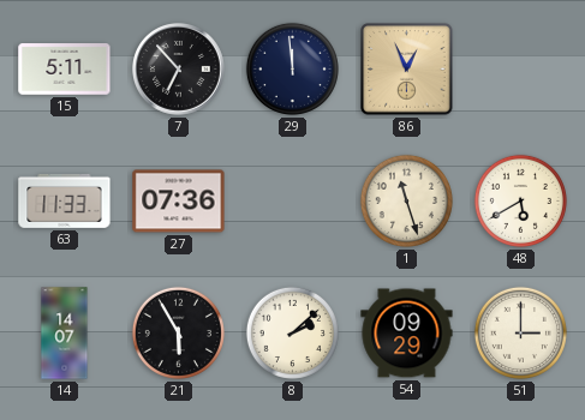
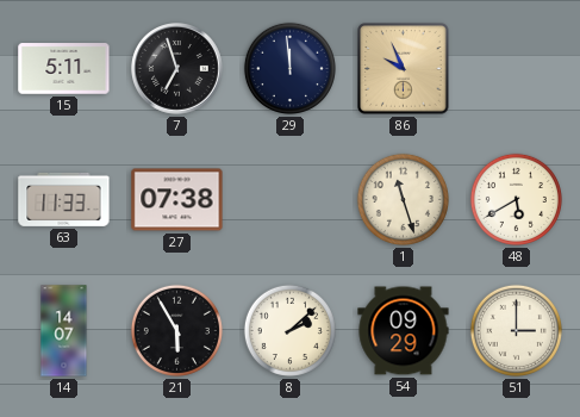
7: 6:53 -> 6:57
86: 12:56 -> 9:56
27: 07:36 -> 07:38
